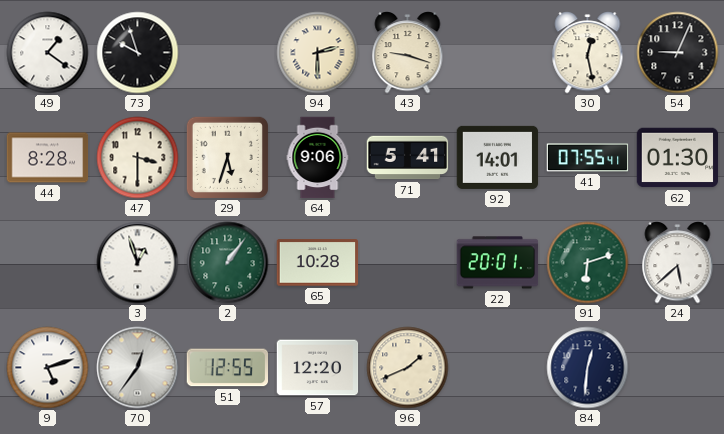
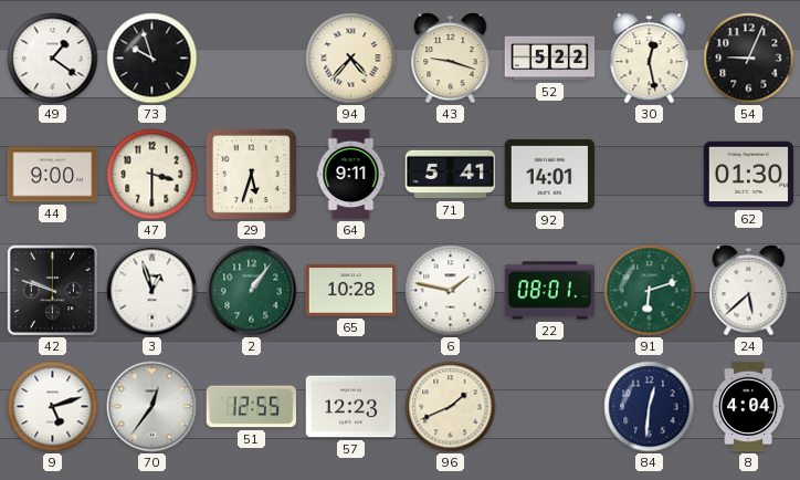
94: 2:30 -> 4:37
52: none -> 5:22
44: 8:28 -> 9:00
64: 9:06 -> 9:11
41: 07:55 -> none
42: none -> 9:48
6: none -> 1:47
22: 20:01 -> 08:01
57: 12:20 -> 12:23
8: none -> 4:04
